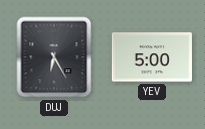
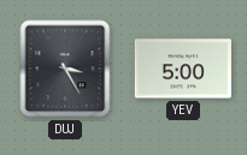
DUJ: 6:25 -> 3:25
